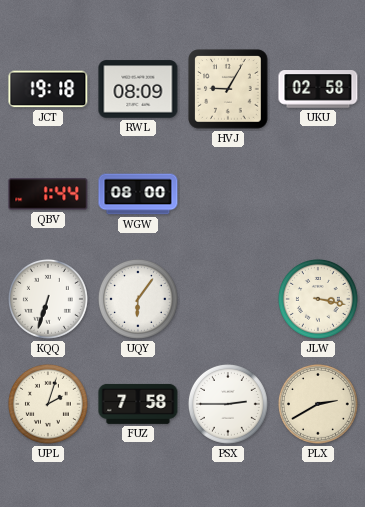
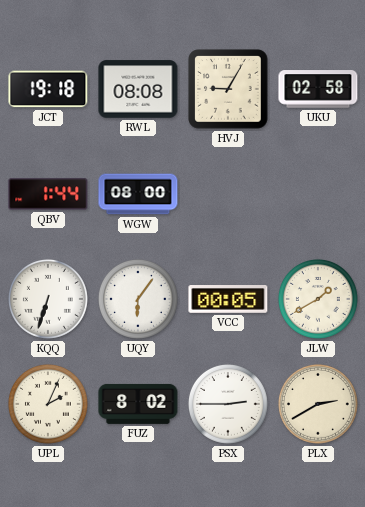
RWL: 08:09 -> 08:08
VCC: none -> 00:05
JLW: 3:17 -> 1:40
UPL: 2:03 -> 2:04
FUZ: 7:58 -> 8:02
